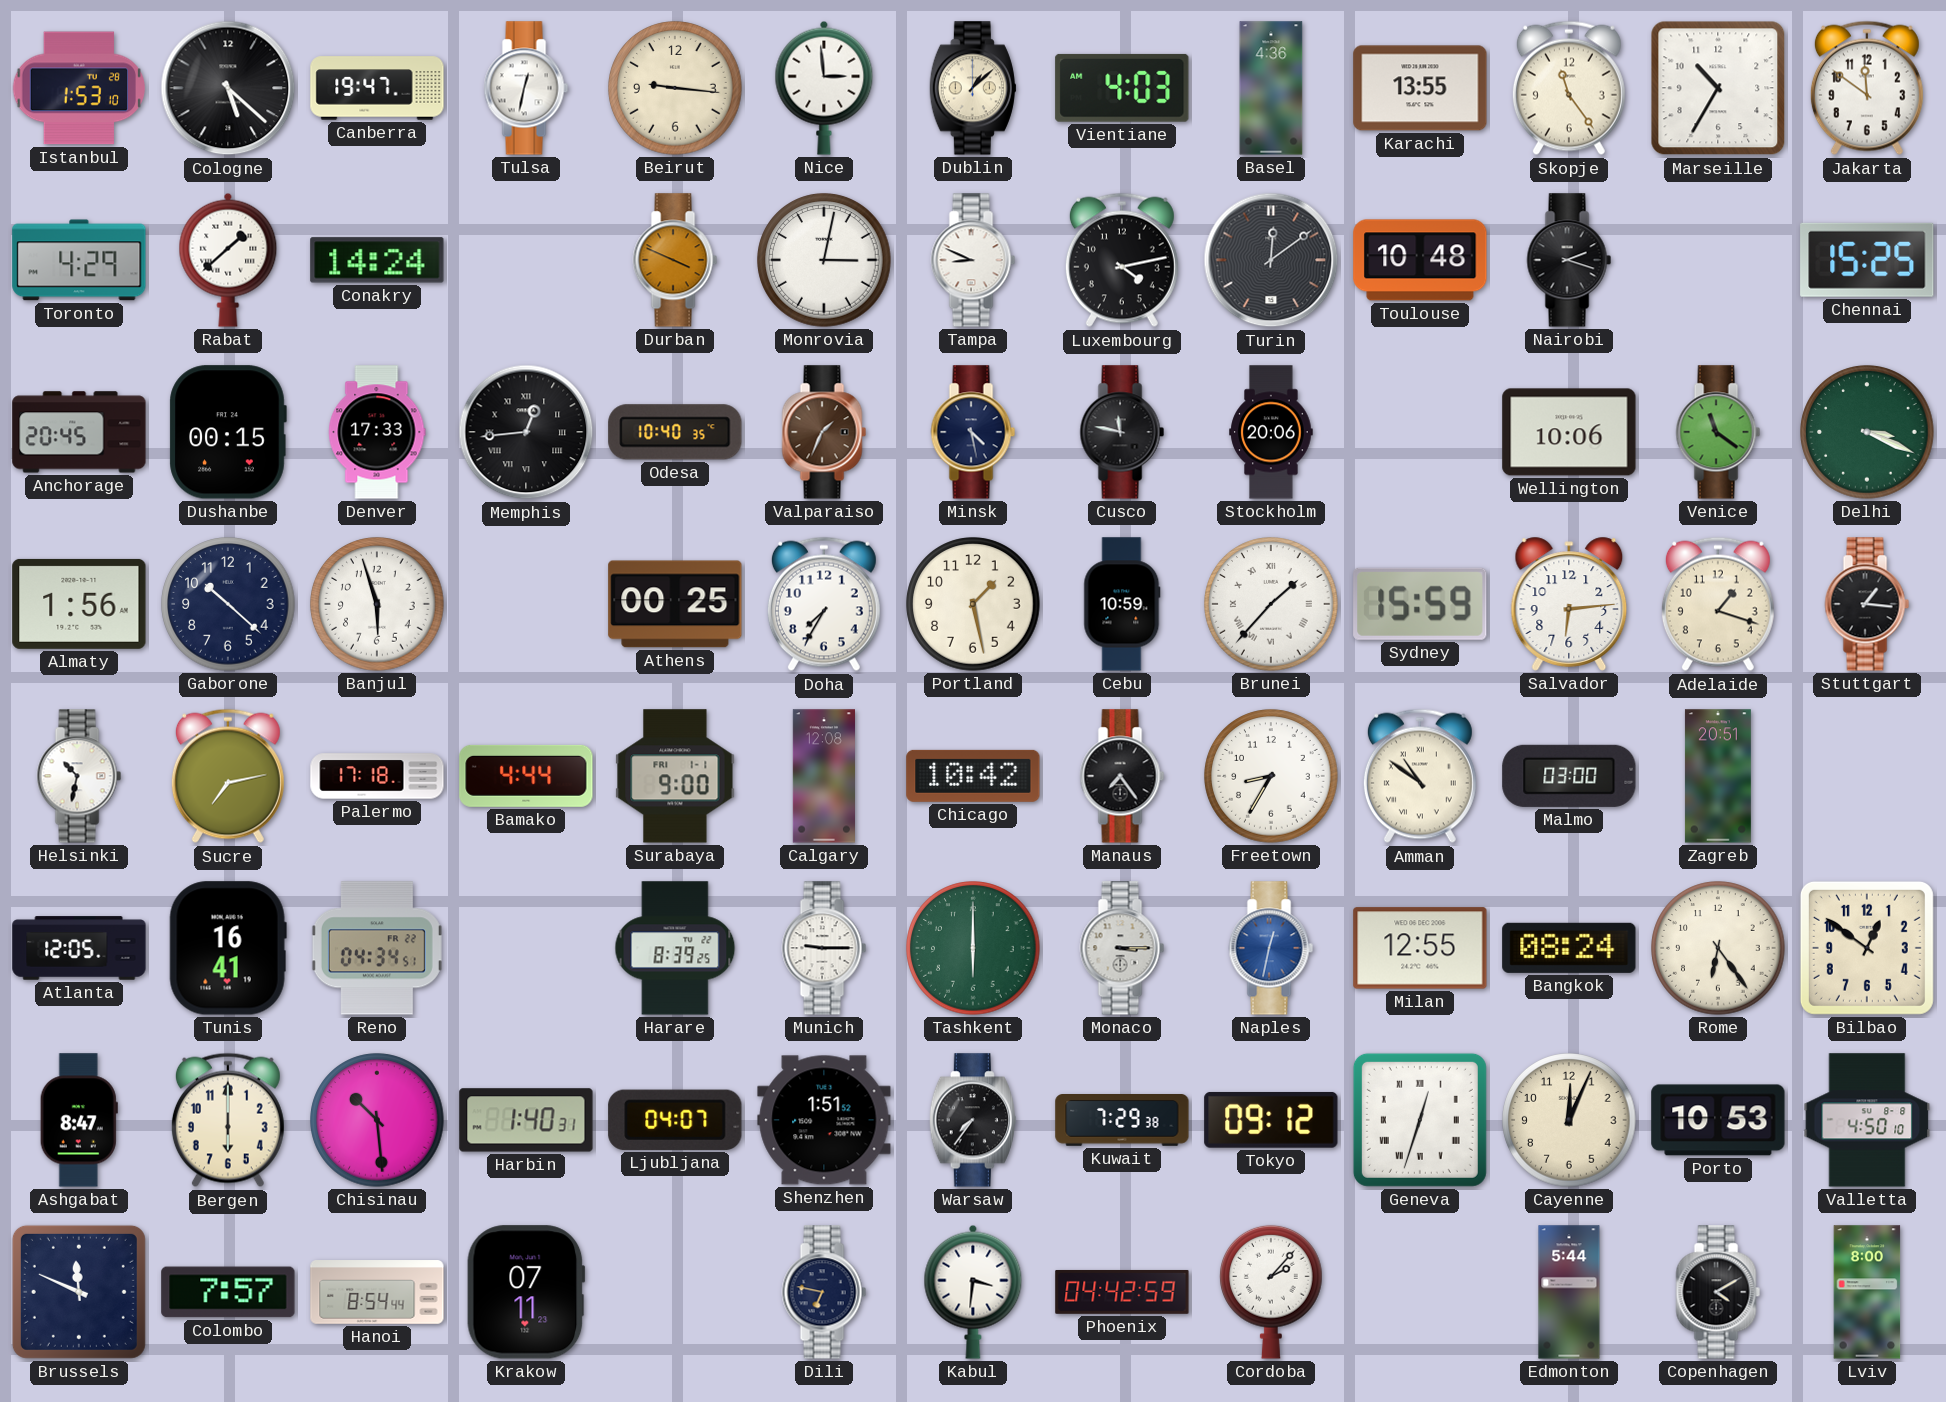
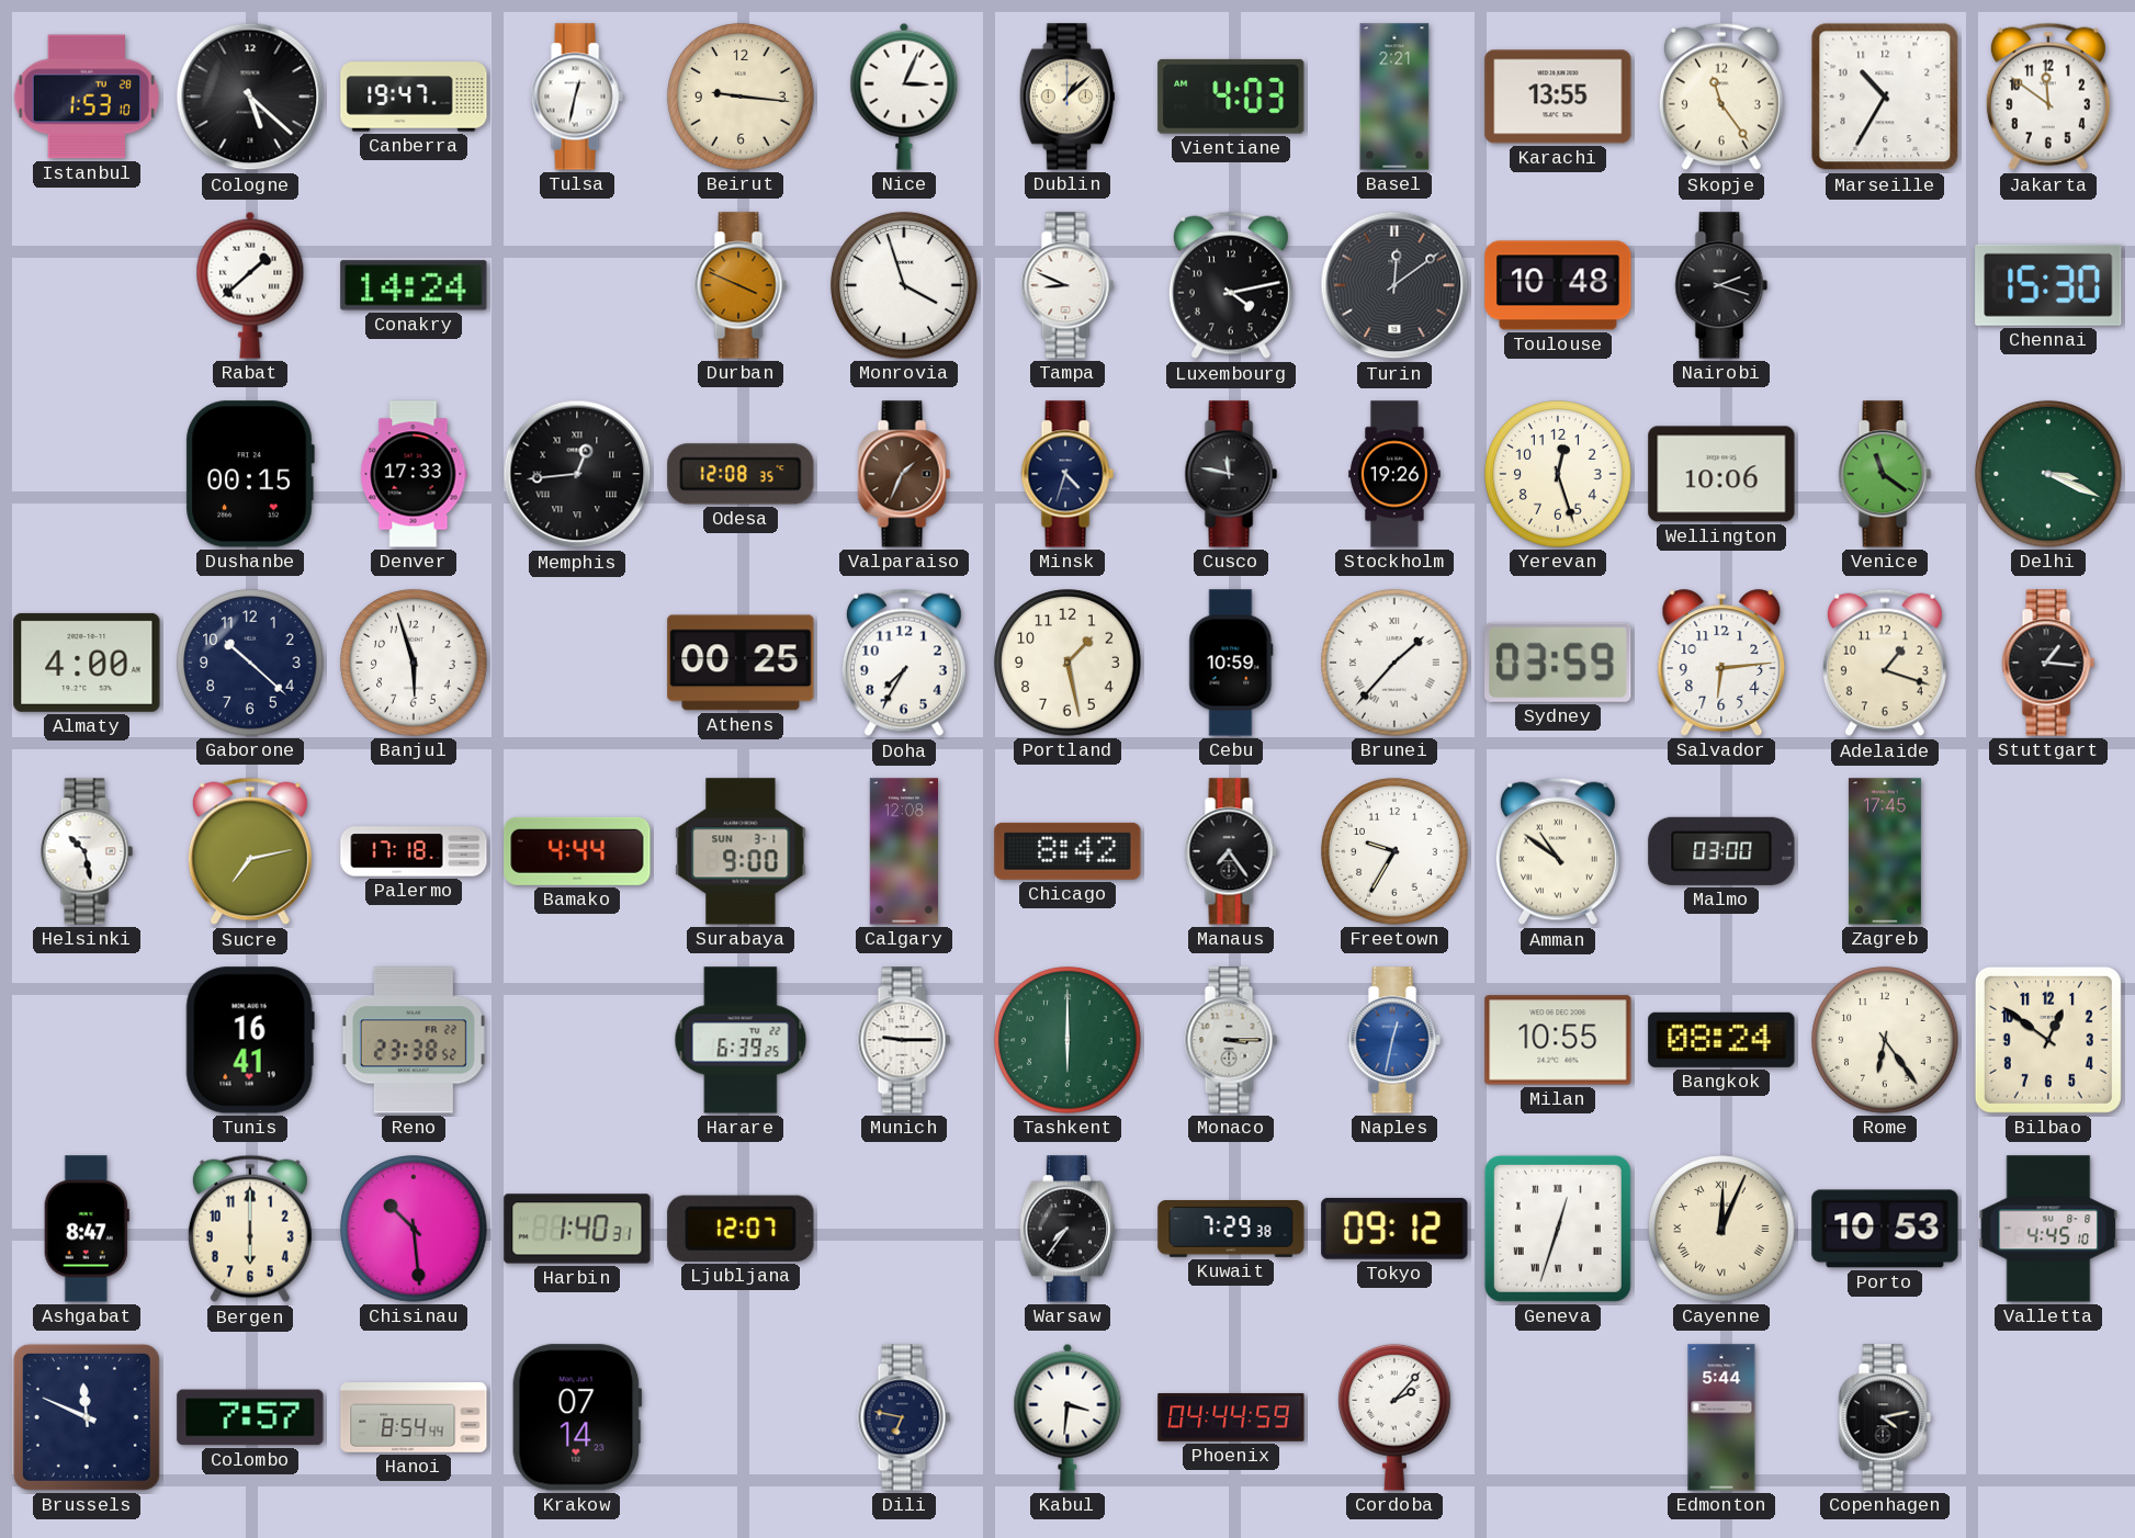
Nice: 2:59 -> 3:04
Basel: 4:36 -> 2:21
Toronto: 4:29 -> none
Monrovia: 3:02 -> 3:57
Chennai: 15:25 -> 15:30
Anchorage: 20:45 -> none
Odesa: 10:40 -> 12:08
Minsk: 4:28 -> 4:33
Stockholm: 20:06 -> 19:26
Yerevan: none -> 12:27
Almaty: 1:56 -> 4:00
Sydney: 15:59 -> 03:59
Helsinki: 10:32 -> 10:28
Surabaya date: FRI 1-1 -> SUN 3-1
Chicago: 10:42 -> 8:42
Freetown: 8:35 -> 9:35
Zagreb: 20:51 -> 17:45
Atlanta: 12:05 -> none
Reno: 04:34 -> 23:38
Harare: 8:39 -> 6:39
Milan: 12:55 -> 10:55
Ljubljana: 04:07 -> 12:07
Shenzhen: 1:51 -> none
Cayenne numerals: Arabic -> Roman
Valletta: 4:50 -> 4:45
Krakow: 07:11 -> 07:14
Phoenix: 04:42 -> 04:44
Copenhagen: 4:10 -> 4:13
Lviv: 8:00 -> none
